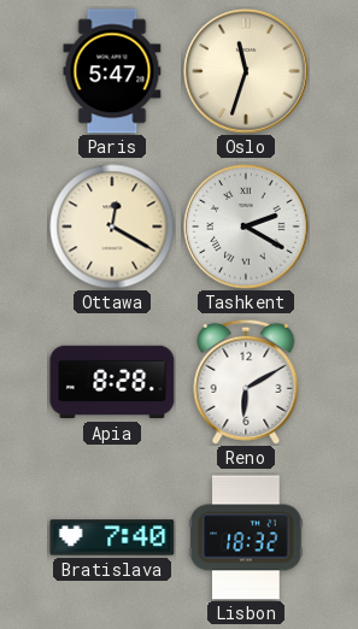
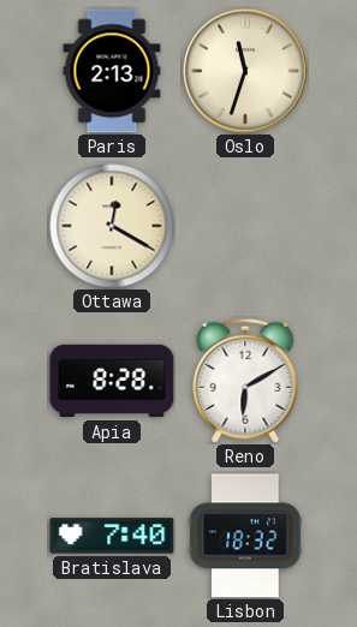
Paris: 5:47 -> 2:13
Tashkent: 2:20 -> none
